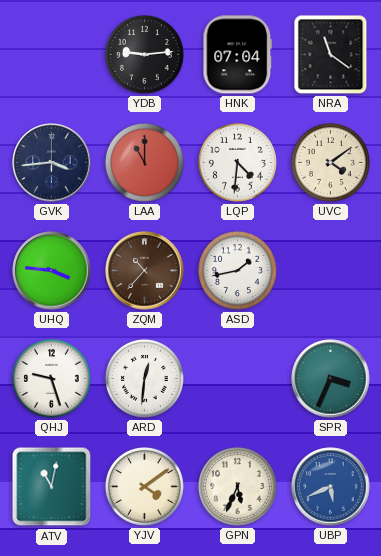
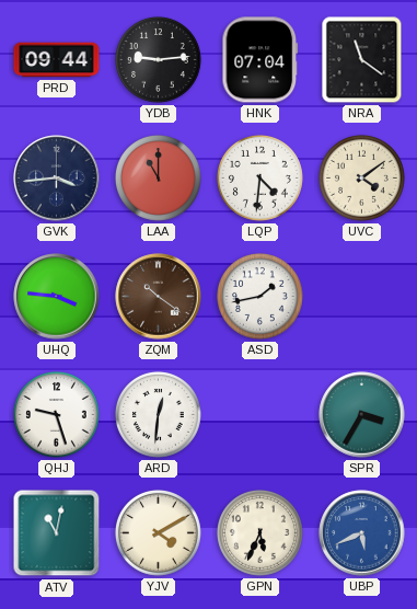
PRD: none -> 09:44
ZQM: 10:37 -> 10:21
SPR: 3:34 -> 3:35
YJV: 4:09 -> 4:10
